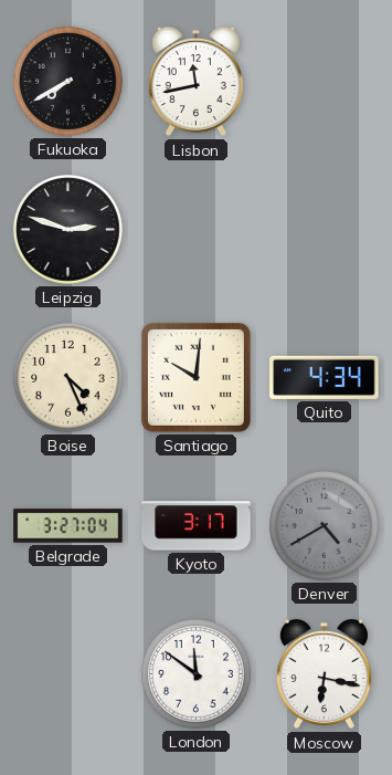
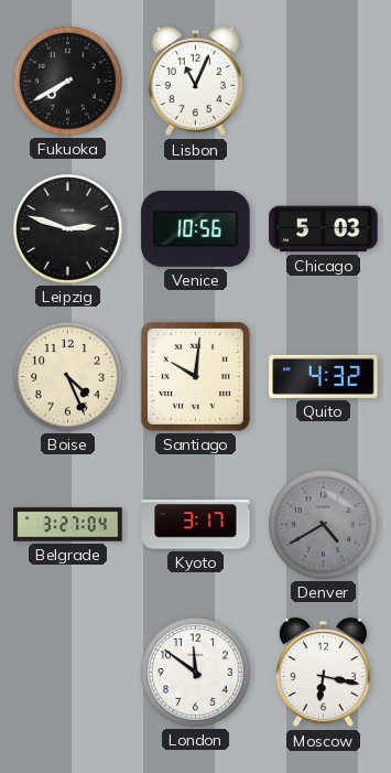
Lisbon: 11:43 -> 11:04
Venice: none -> 10:56
Chicago: none -> 5:03
Quito: 4:34 -> 4:32
